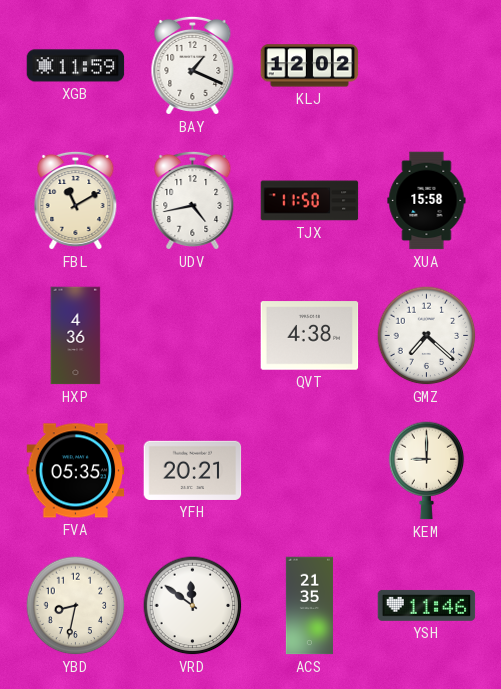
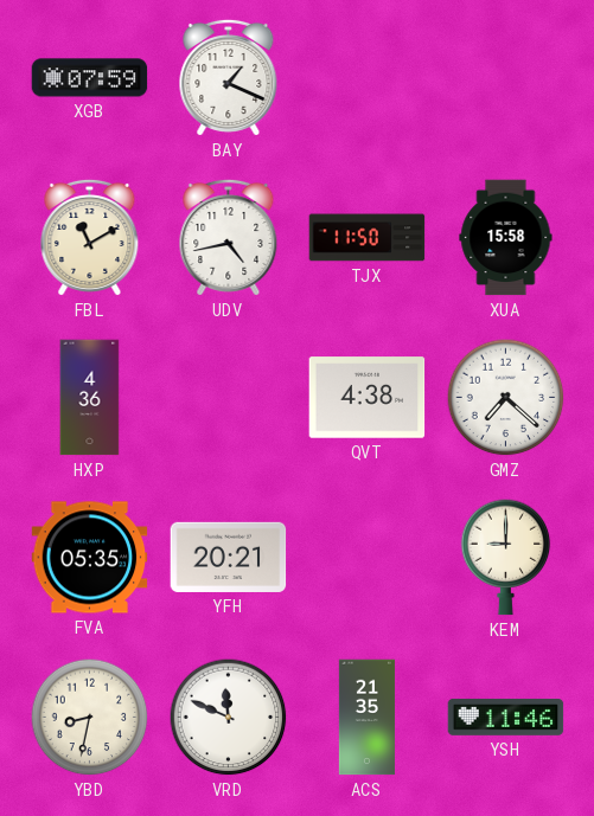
XGB: 11:59 -> 07:59
KLJ: 12:02 -> none
VRD: 11:51 -> 11:49
